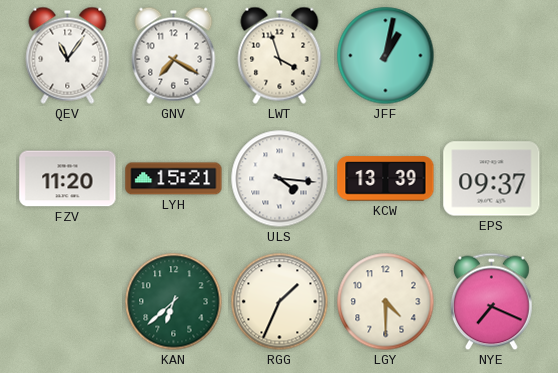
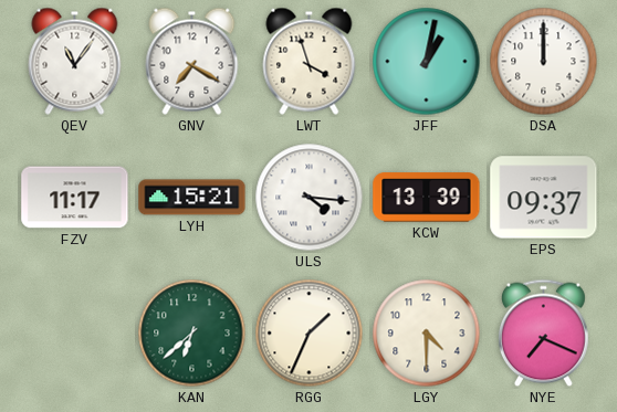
DSA: none -> 12:00
FZV: 11:20 -> 11:17
